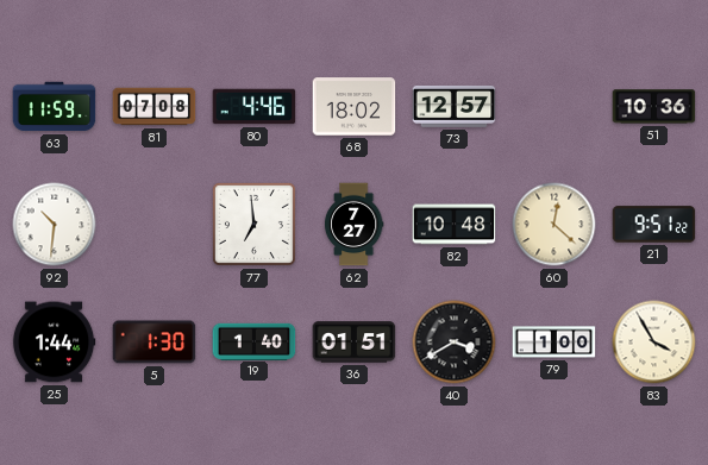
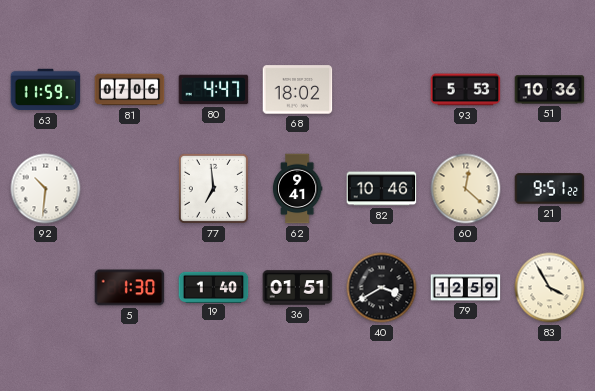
81: 07:08 -> 07:06
80: 4:46 -> 4:47
73: 12:57 -> none
93: none -> 5:53
62: 7:27 -> 9:41
82: 10:48 -> 10:46
25: 1:44 -> none
79: 1:00 -> 12:59
